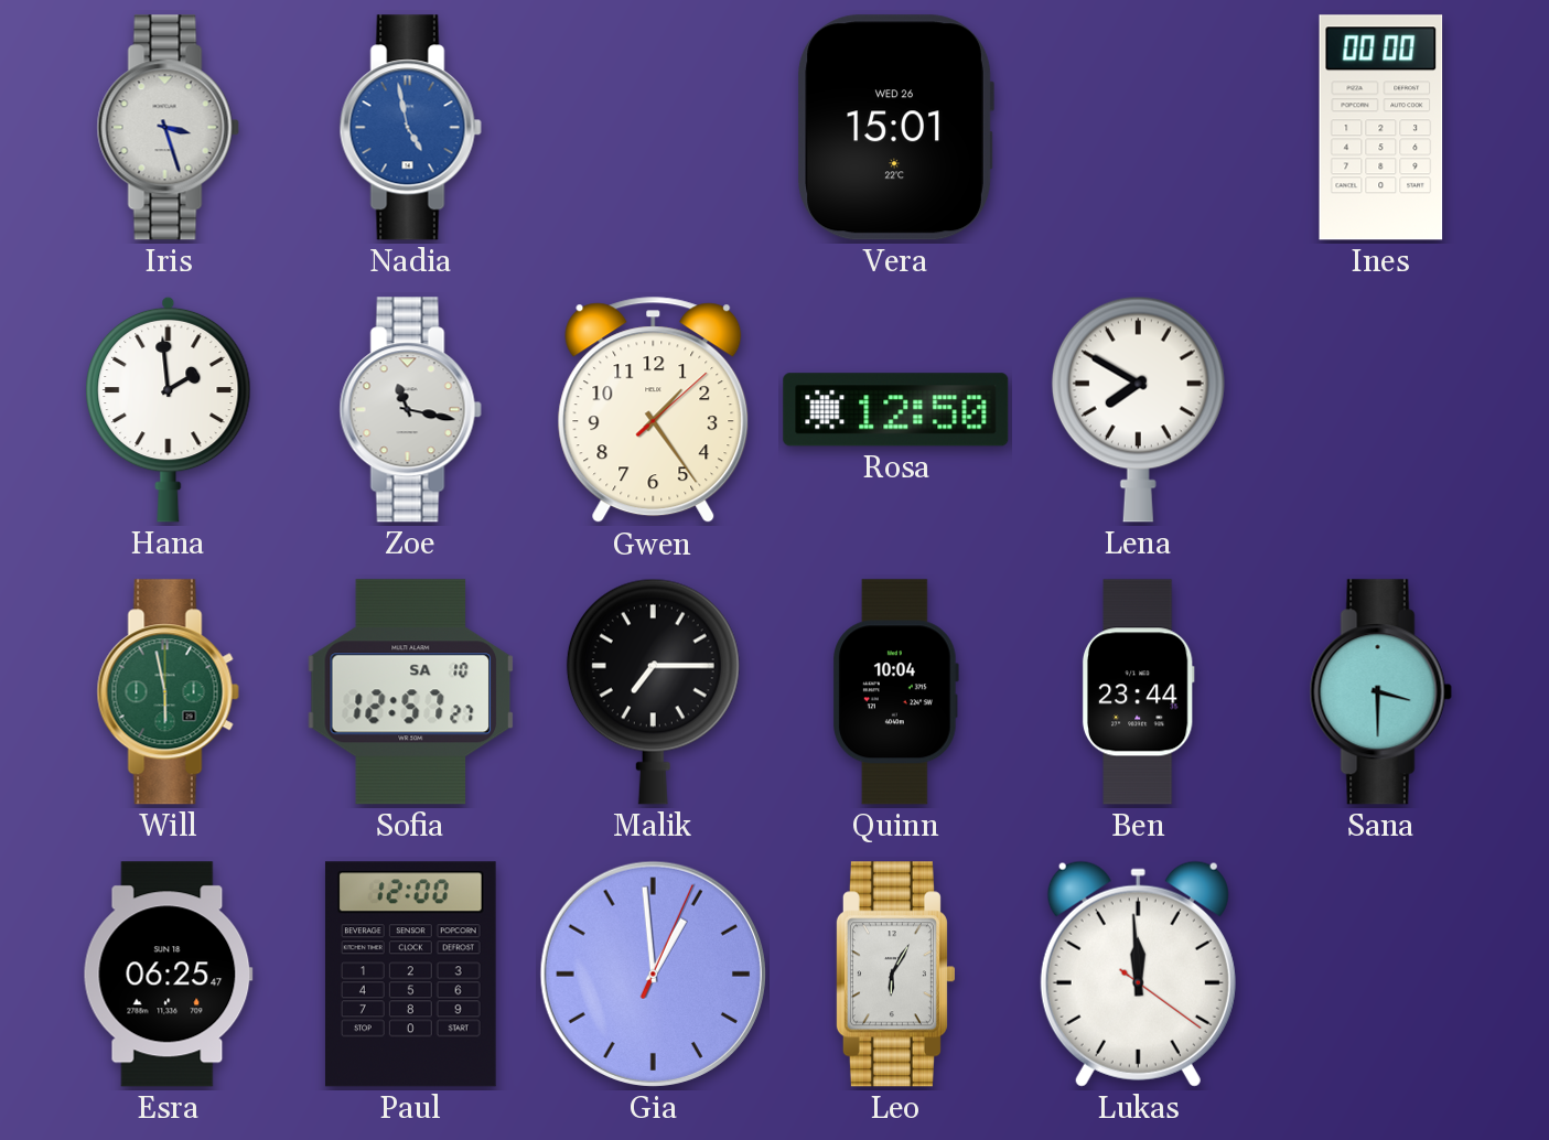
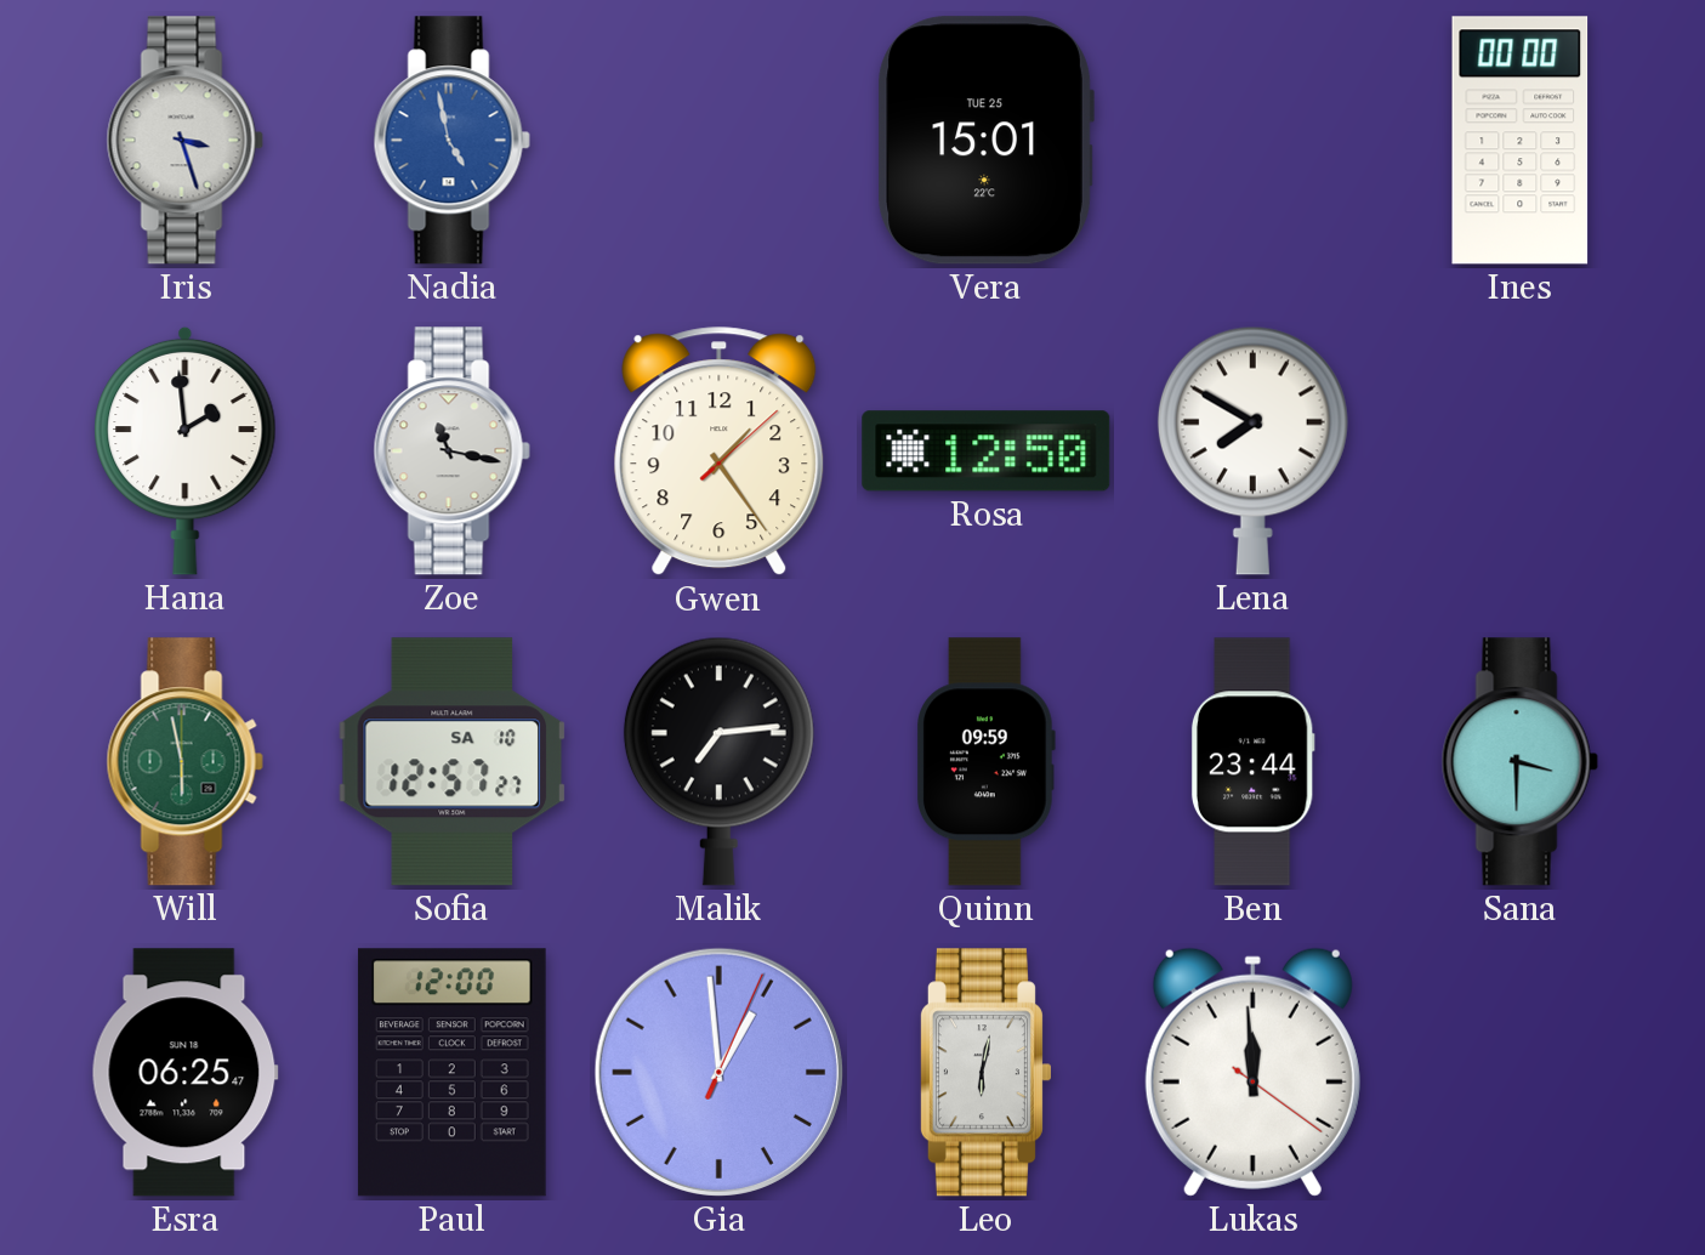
Vera date: WED 26 -> TUE 25
Malik: 7:15 -> 7:14
Quinn: 10:04 -> 09:59
Leo: 6:05 -> 6:02
